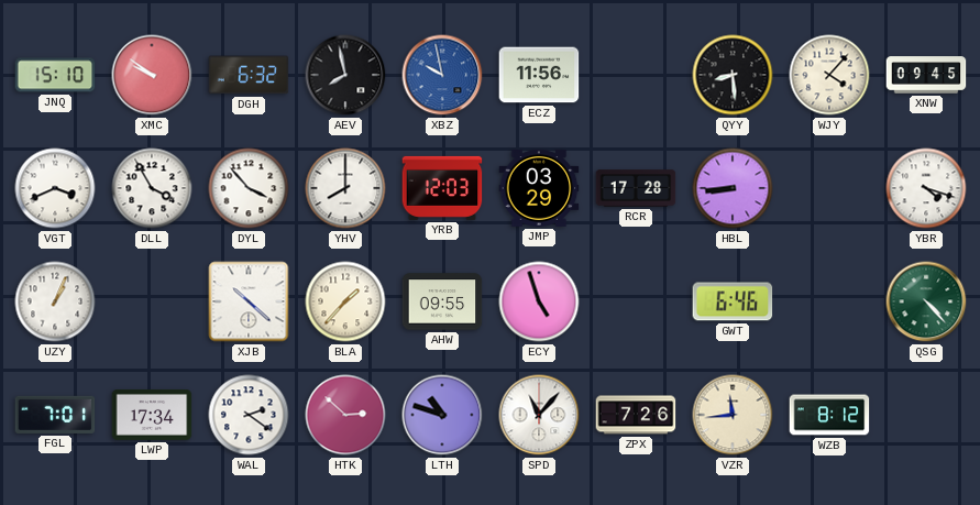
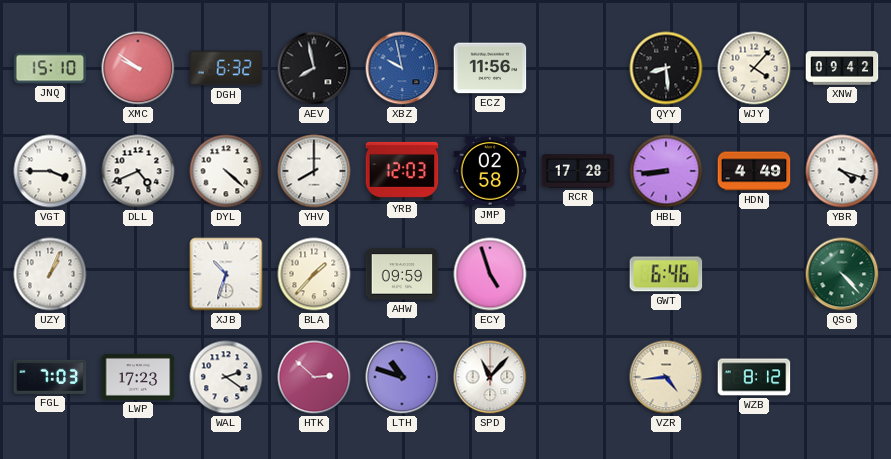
XNW: 09:45 -> 09:42
VGT: 3:41 -> 3:45
DLL: 3:55 -> 4:41
DYL: 3:53 -> 4:22
JMP: 03:29 -> 02:58
HDN: none -> 4:49
XJB: 10:22 -> 10:33
AHW: 09:55 -> 09:59
FGL: 7:01 -> 7:03
LWP: 17:34 -> 17:23
ZPX: 7:26 -> none
VZR: 11:44 -> 4:44
